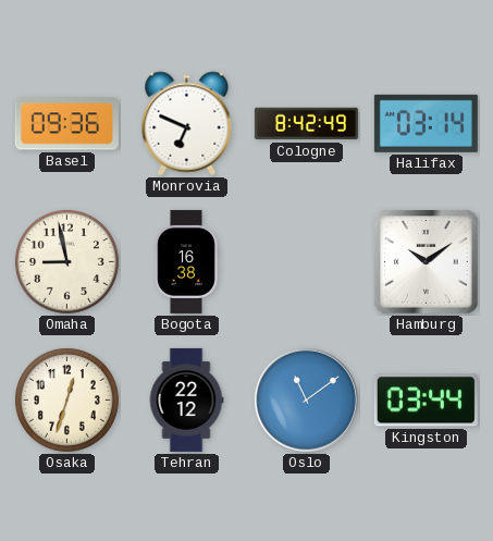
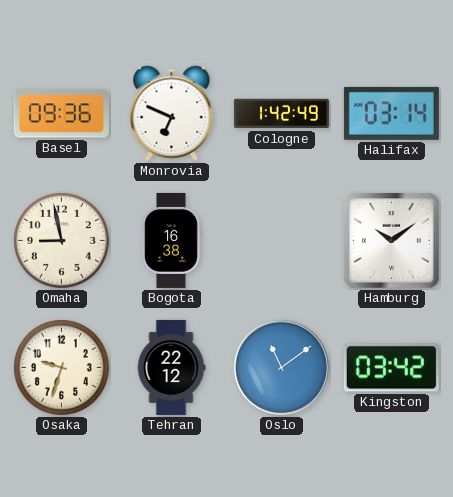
Cologne: 8:42 -> 1:42
Osaka: 12:33 -> 9:33
Kingston: 03:44 -> 03:42
